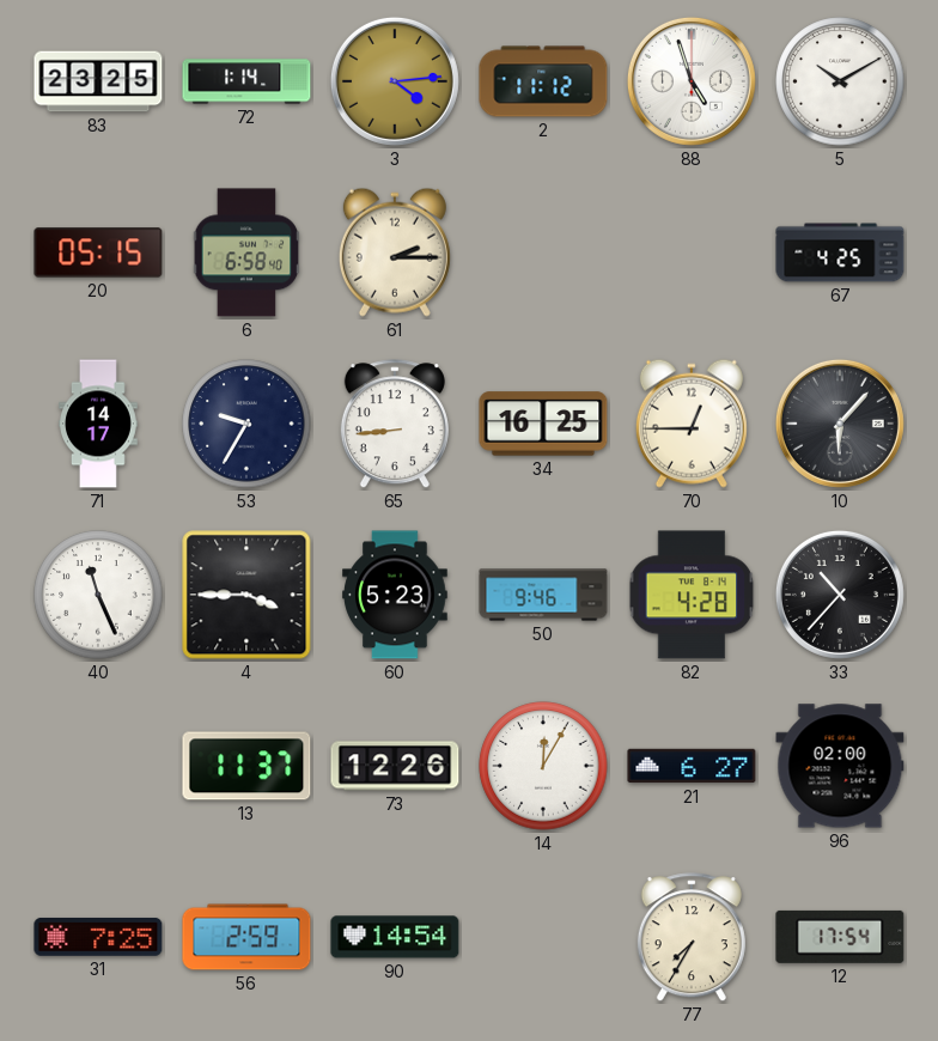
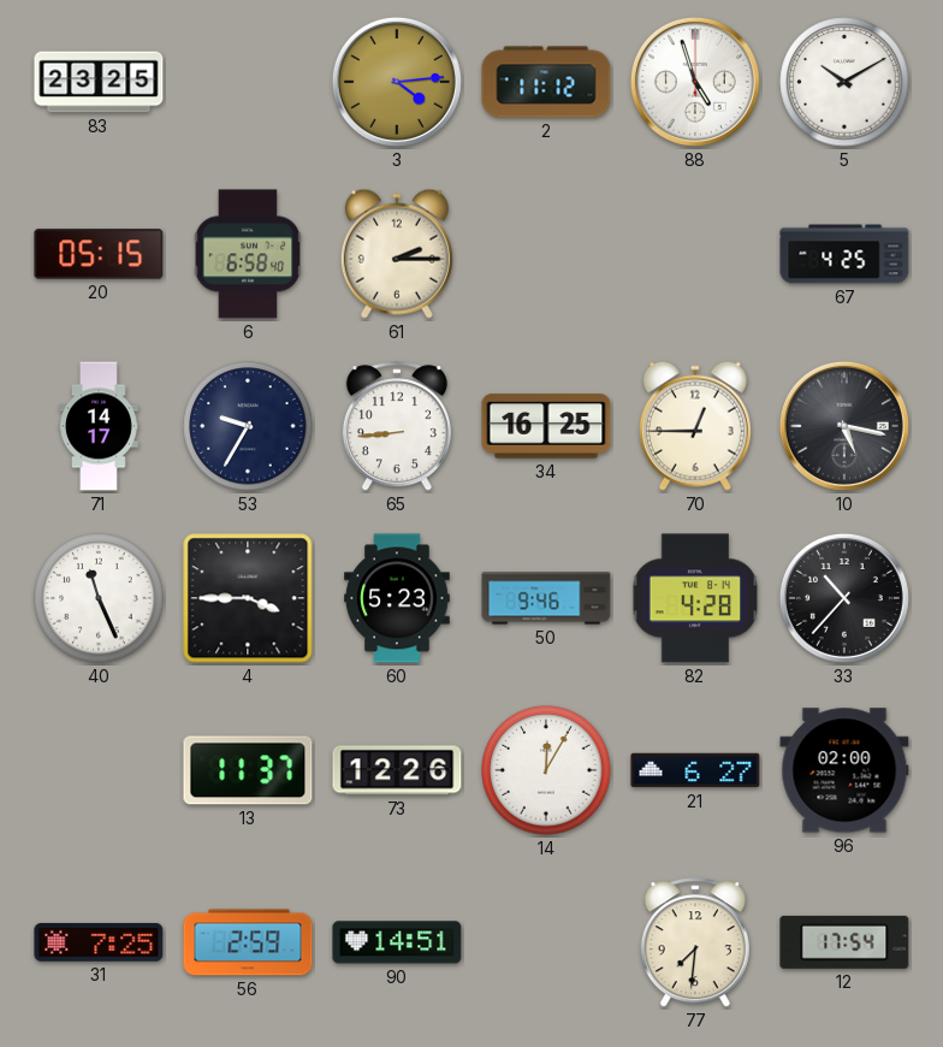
72: 1:14 -> none
10: 6:07 -> 5:17
90: 14:54 -> 14:51
77: 7:35 -> 7:31
